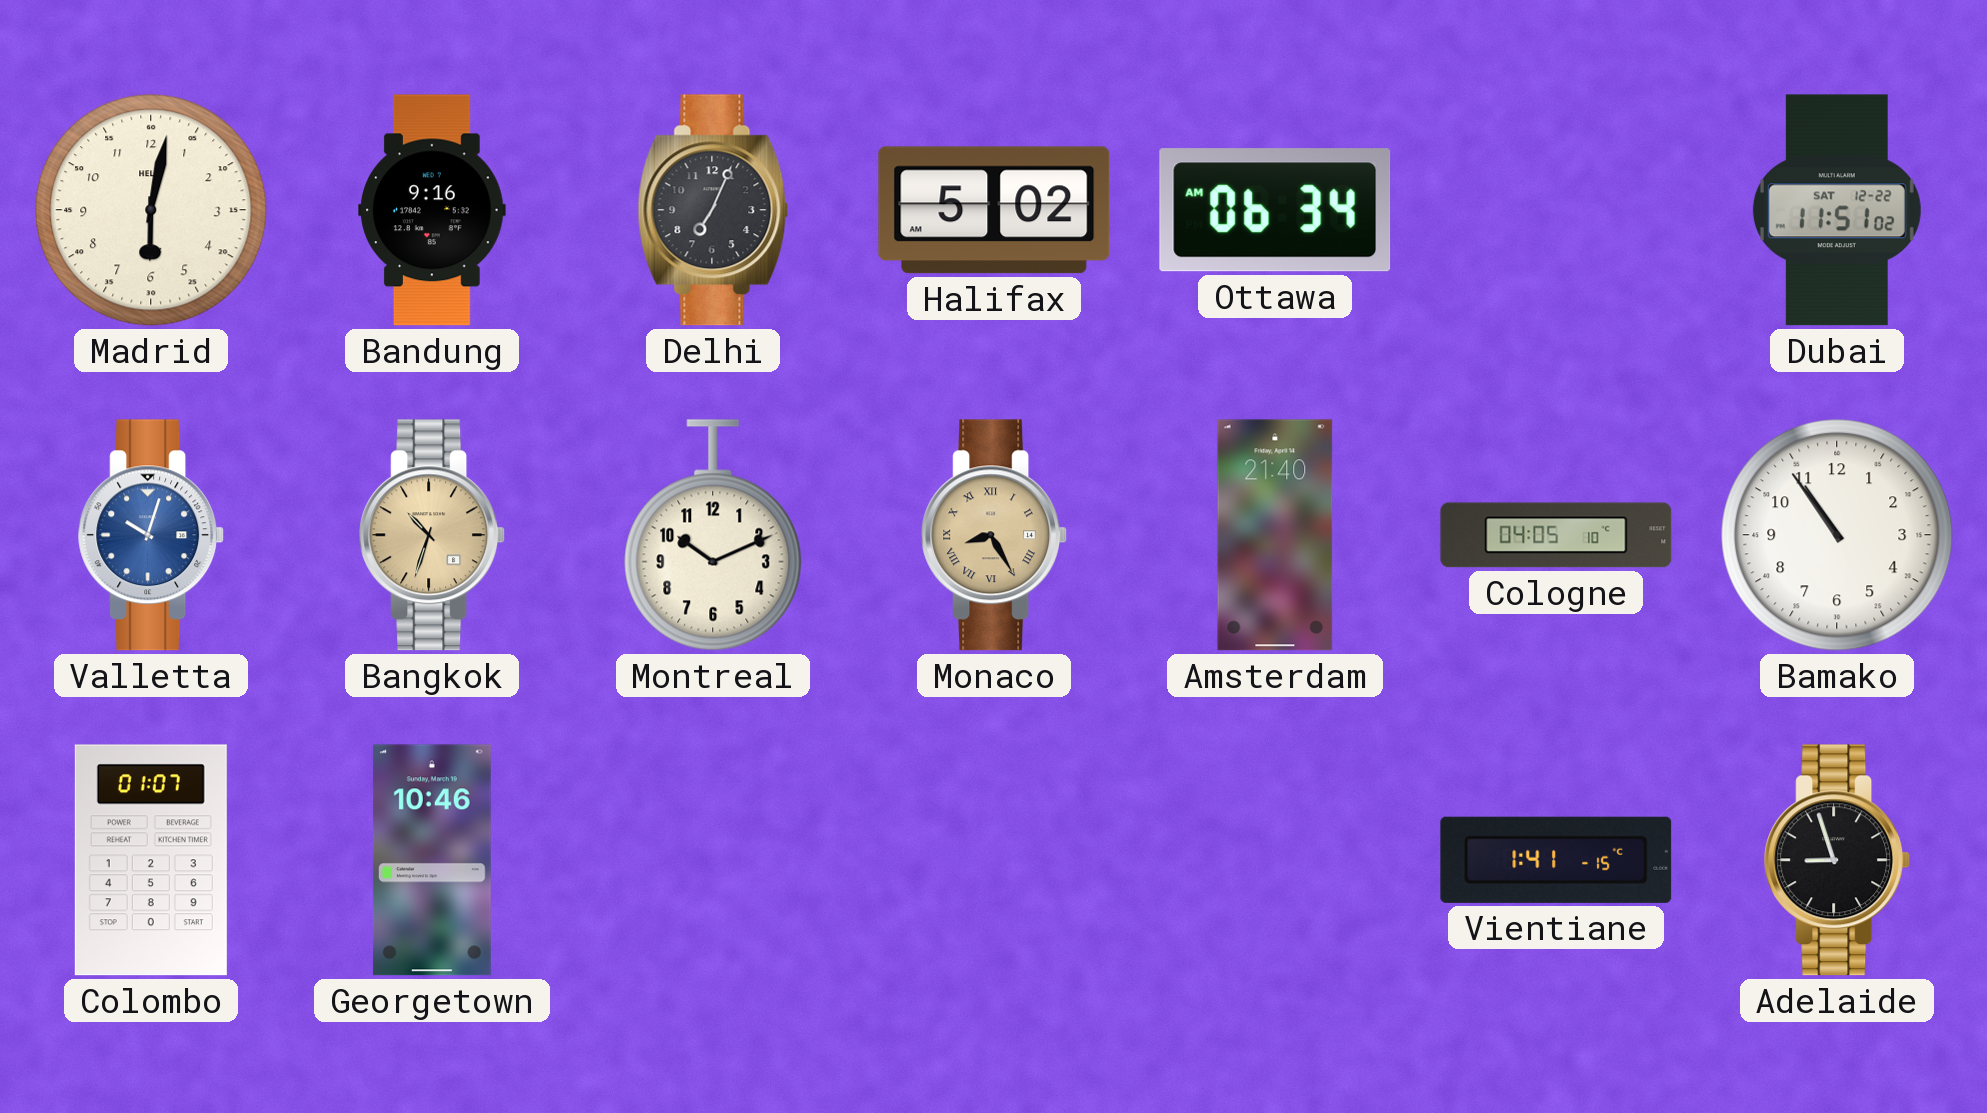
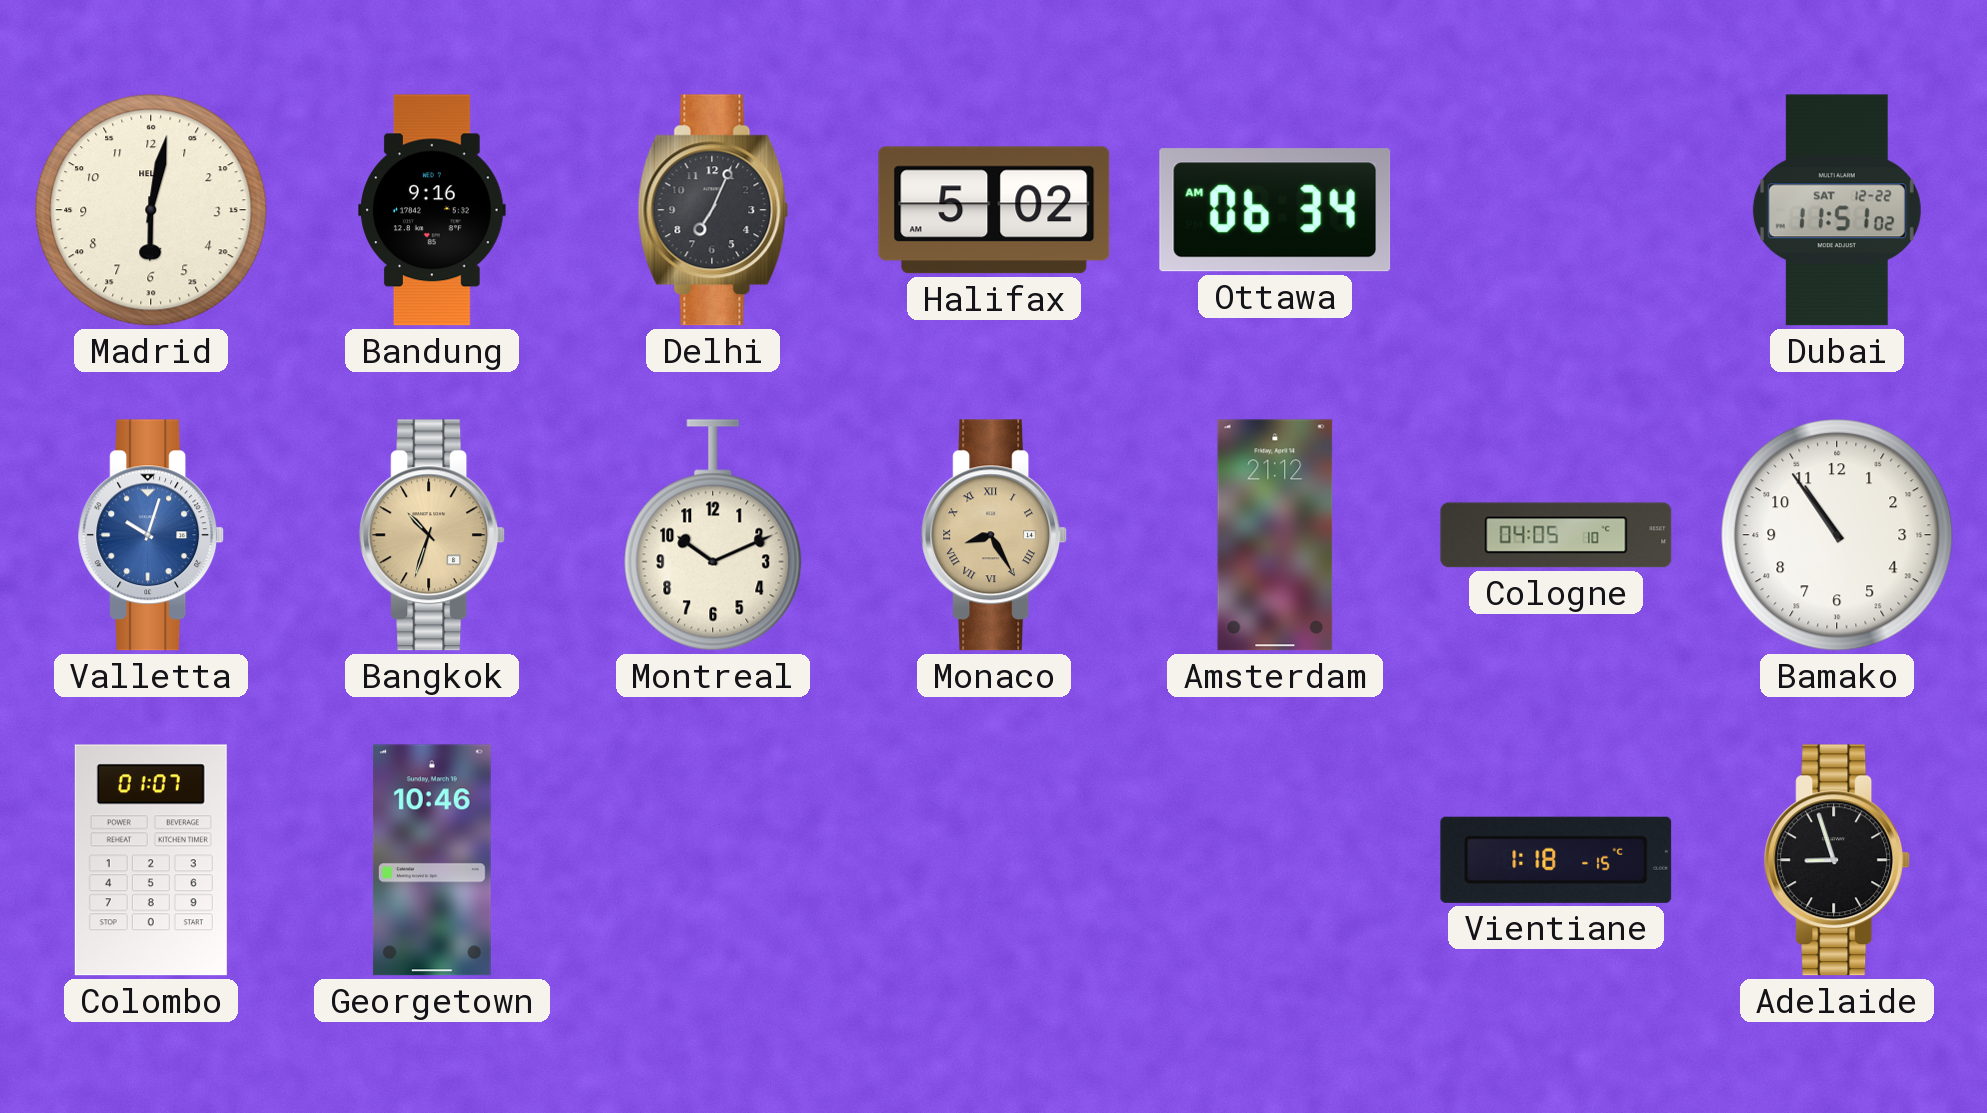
Amsterdam: 21:40 -> 21:12
Vientiane: 1:41 -> 1:18
